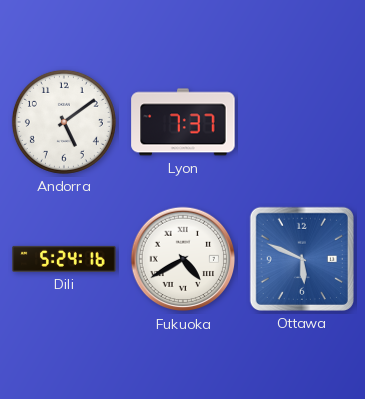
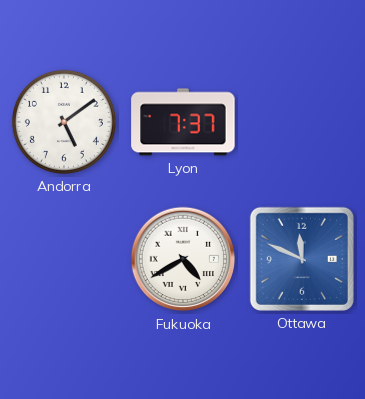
Dili: 5:24 -> none
Ottawa: 5:49 -> 11:49
